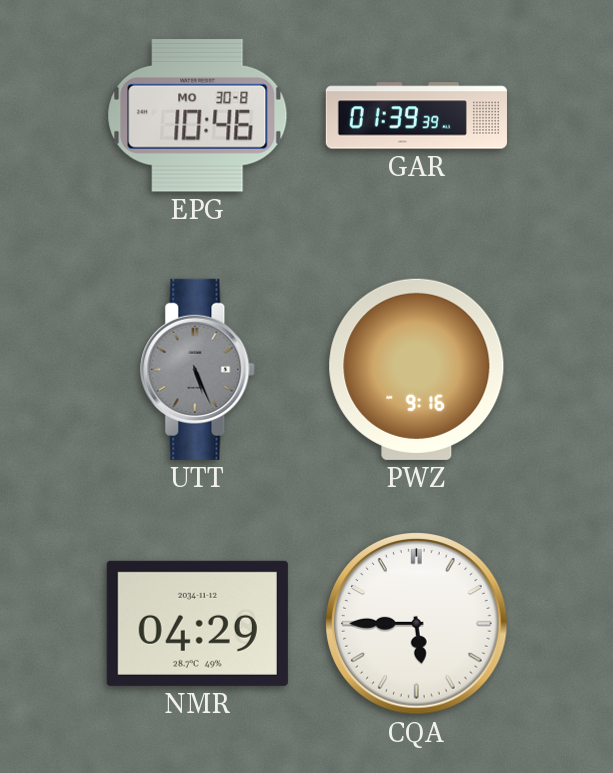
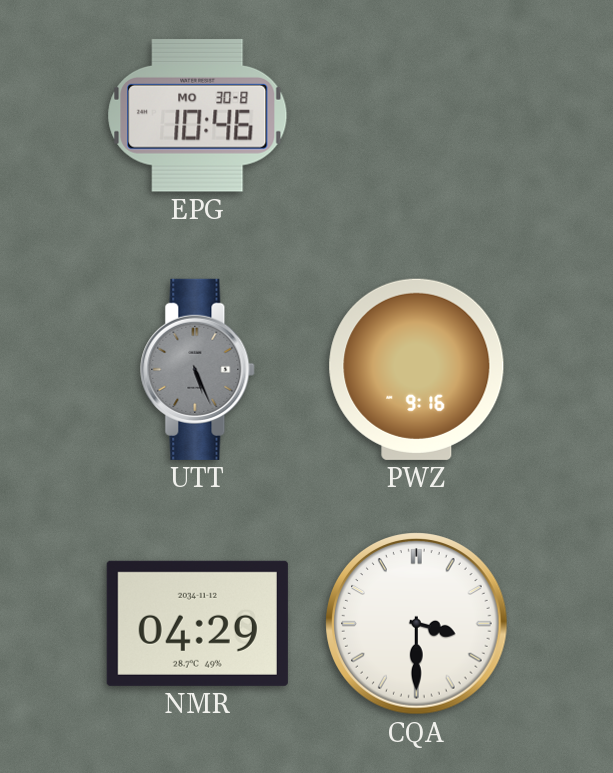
GAR: 01:39 -> none
CQA: 5:45 -> 3:30
